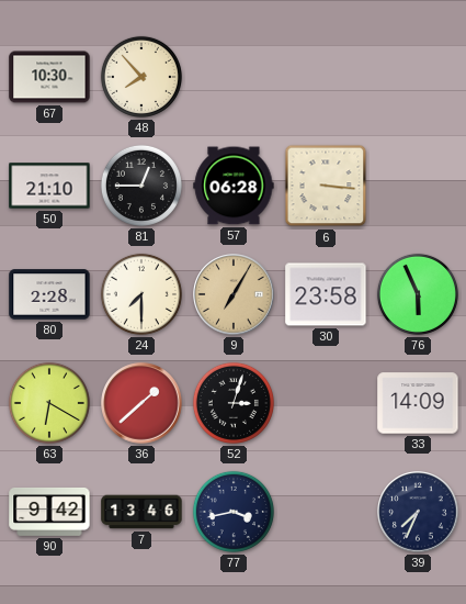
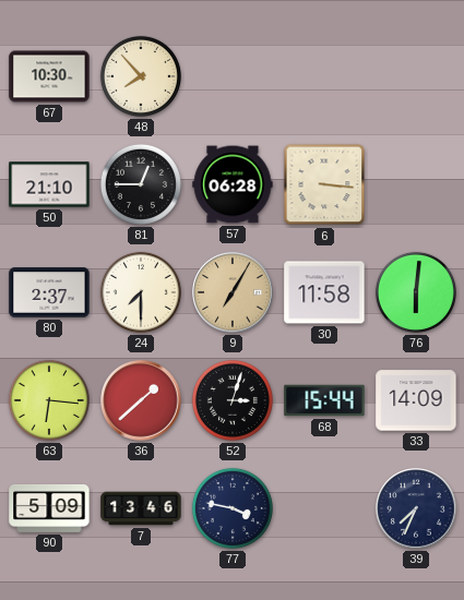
80: 2:28 -> 2:37
30: 23:58 -> 11:58
76: 5:56 -> 6:01
63: 6:20 -> 6:16
68: none -> 15:44
90: 9:42 -> 5:09
77: 3:43 -> 3:47
